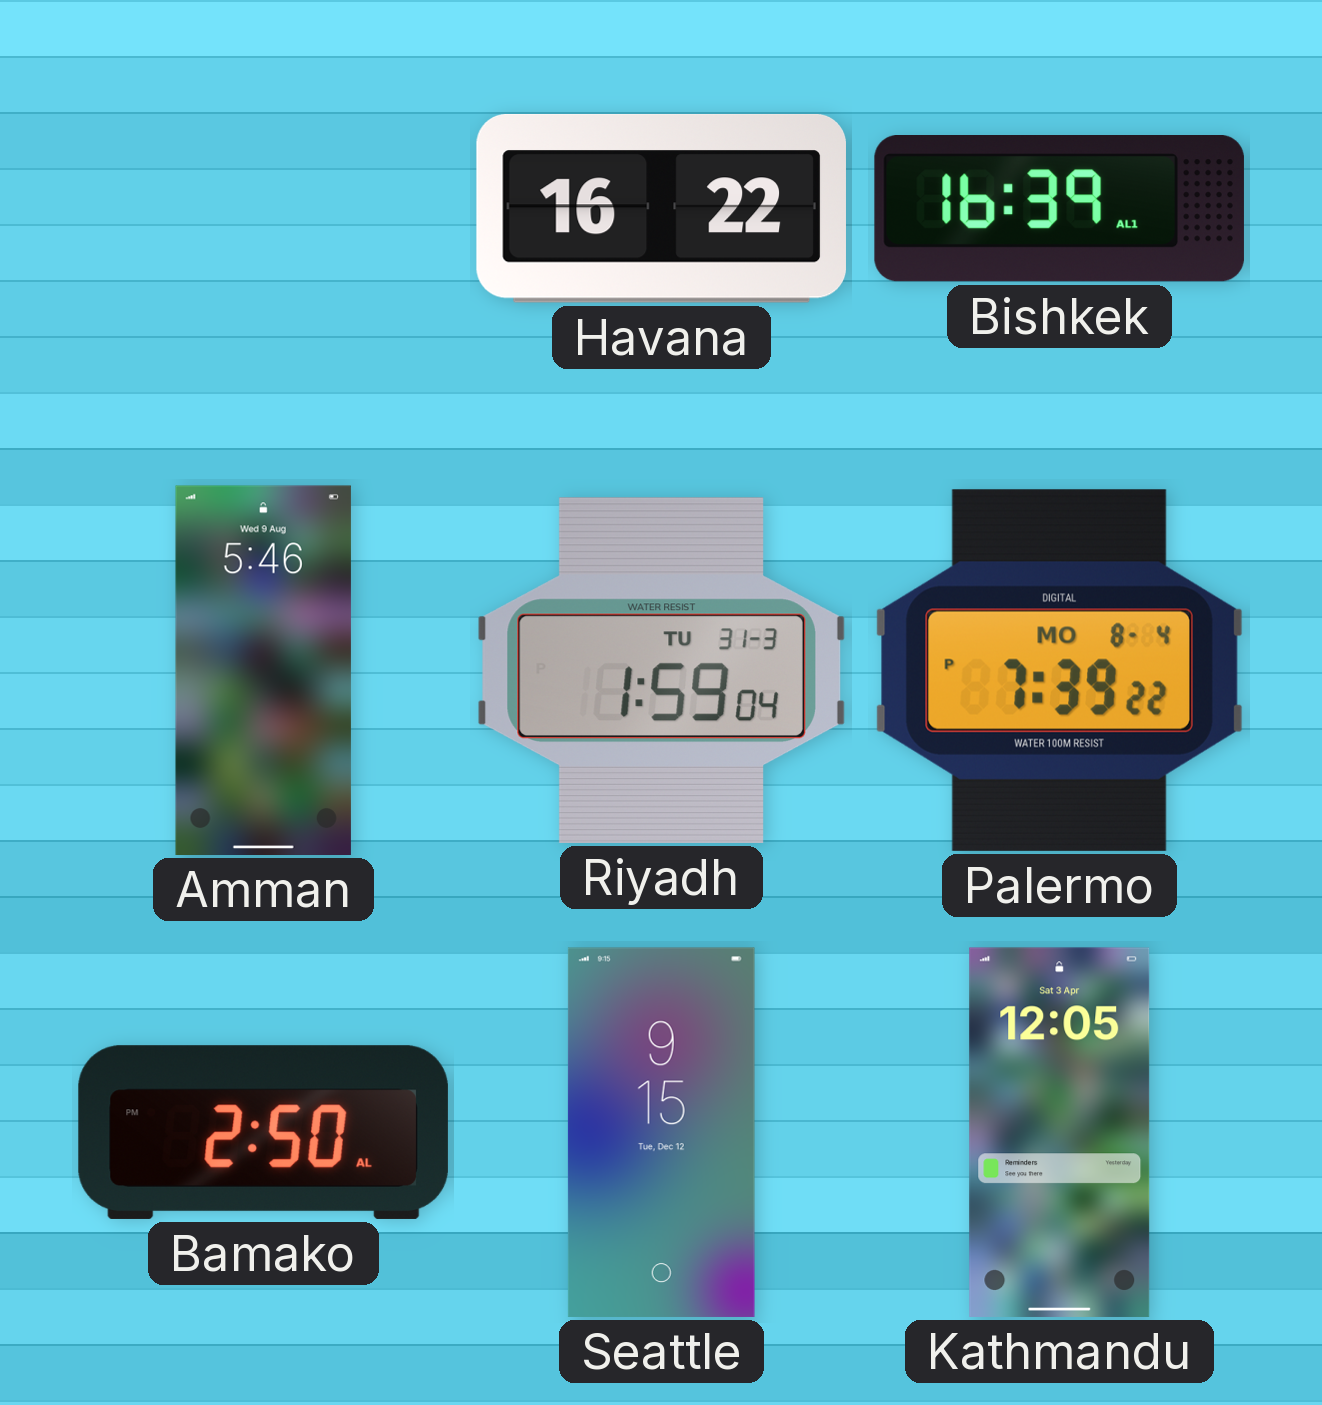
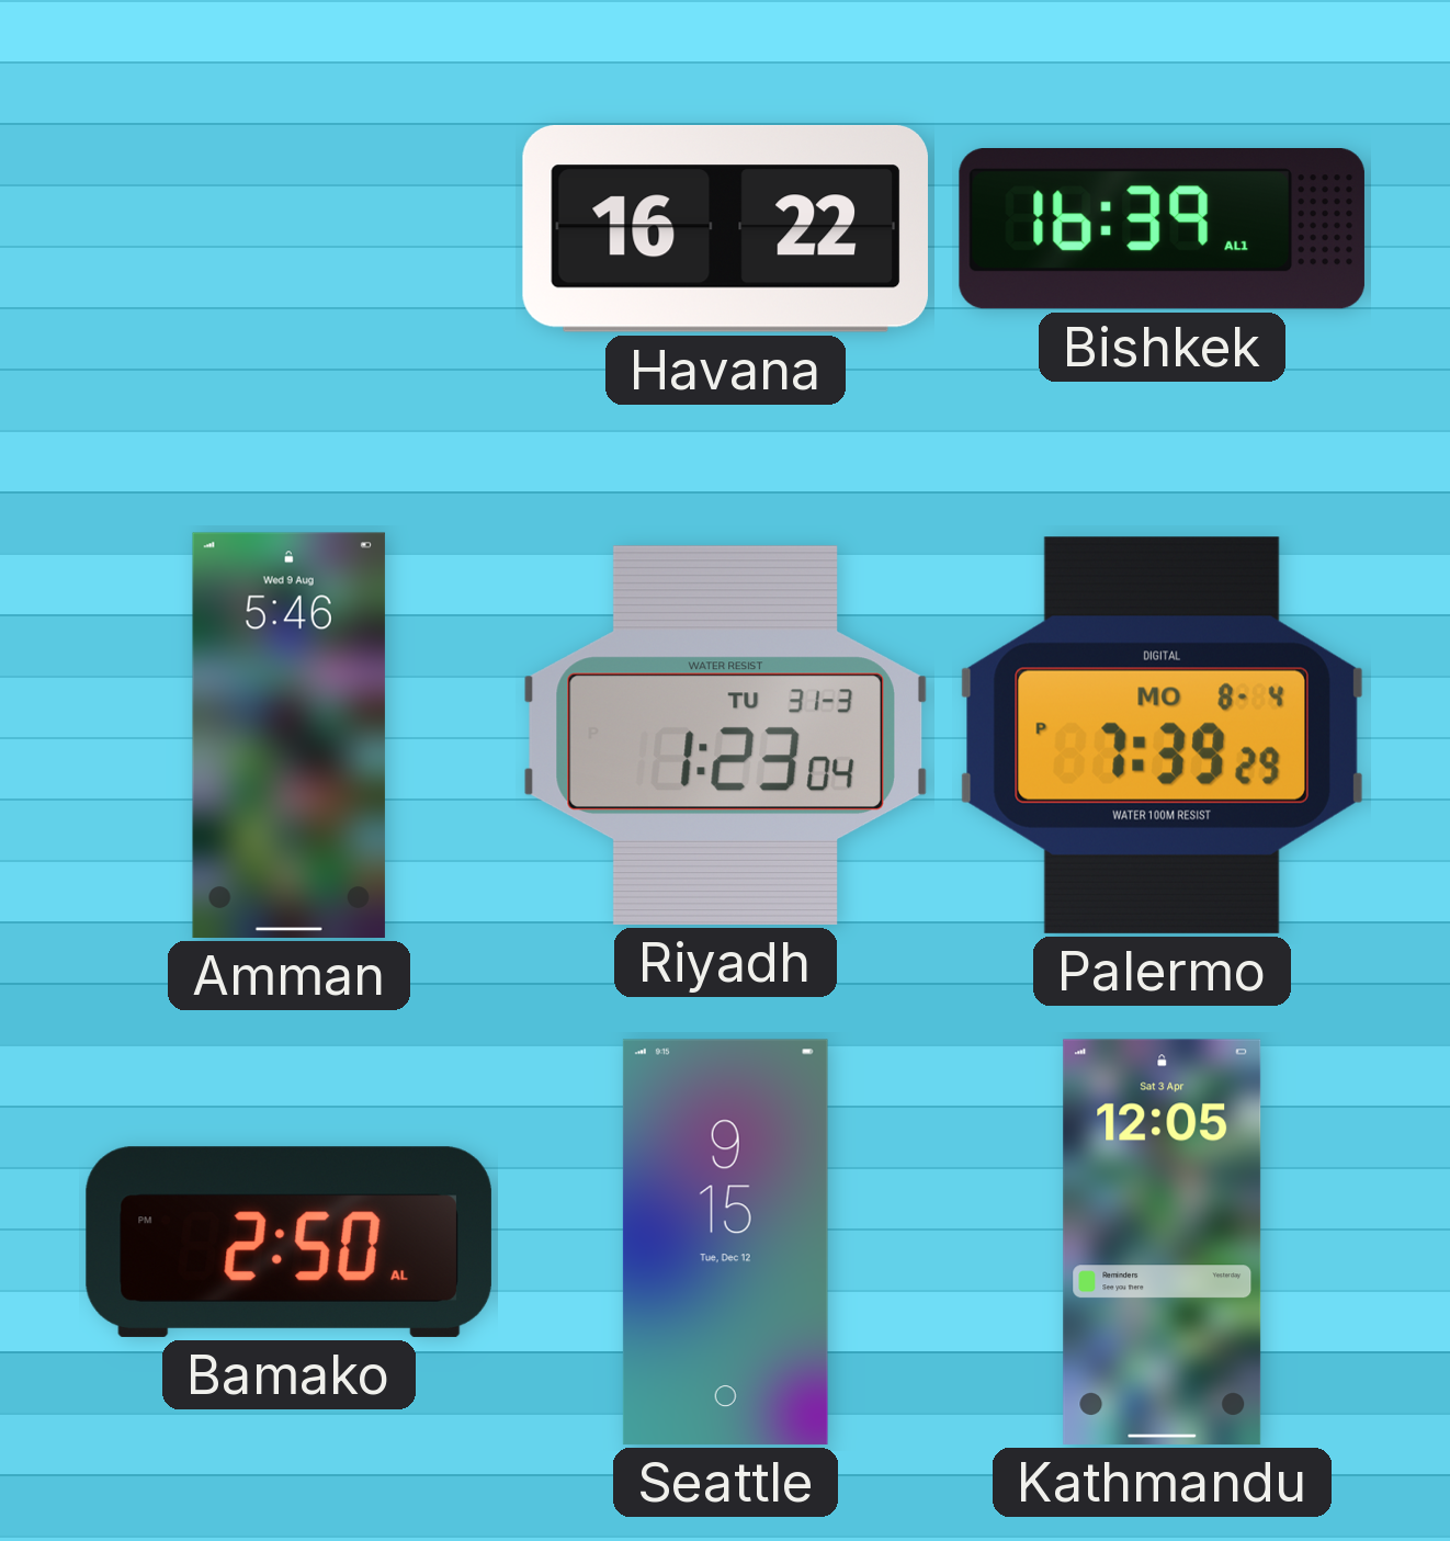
Riyadh: 1:59 -> 1:23
Palermo: 7:39:22 PM -> 7:39:29 PM
